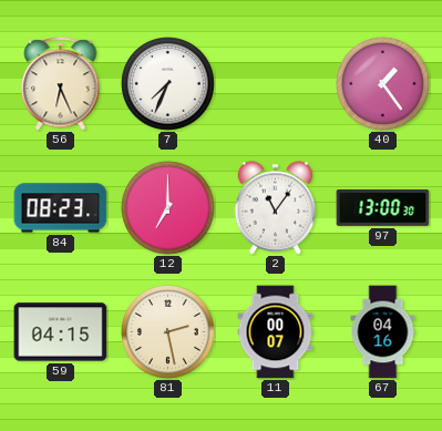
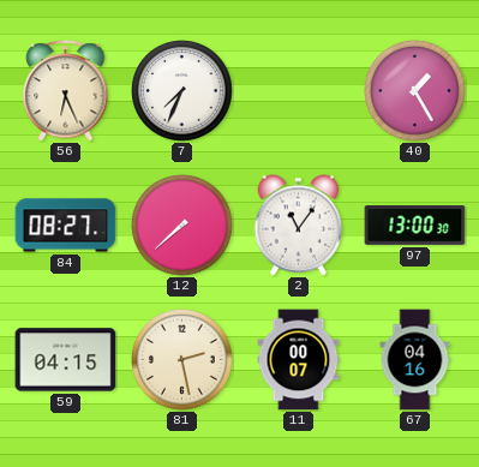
40: 1:24 -> 1:25
84: 08:23 -> 08:27
12: 7:00 -> 7:38
